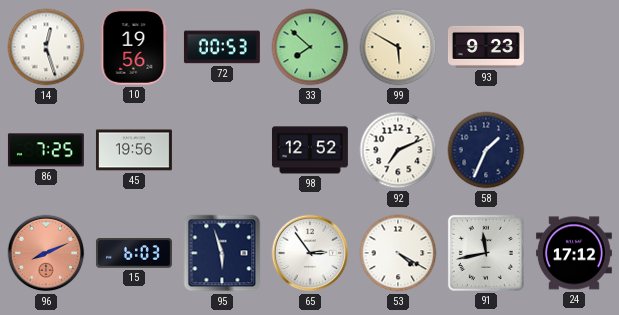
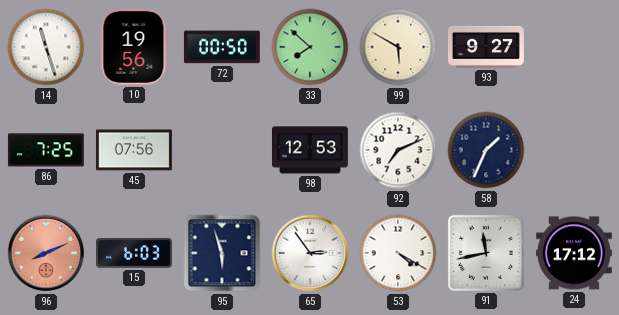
14: 12:27 -> 11:27
72: 00:53 -> 00:50
93: 9:23 -> 9:27
45: 19:56 -> 07:56
98: 12:52 -> 12:53
